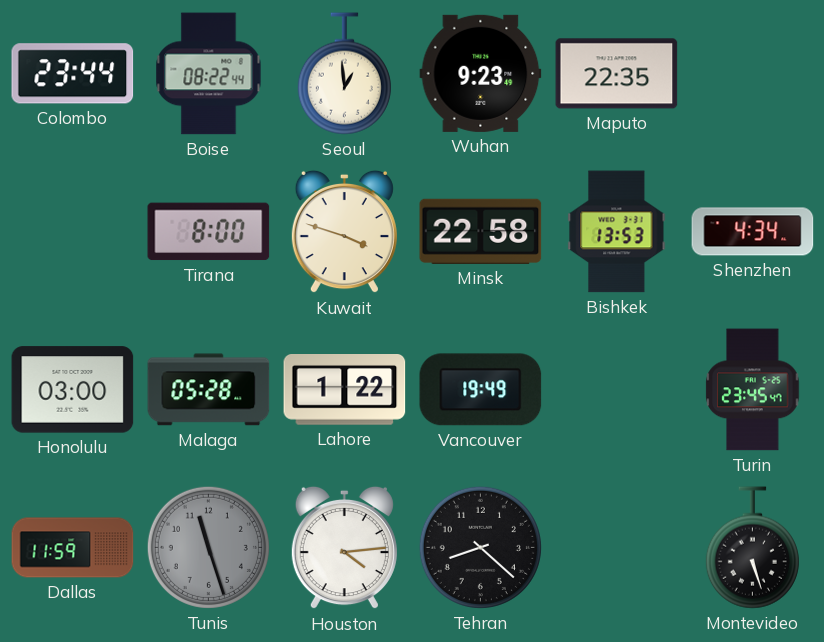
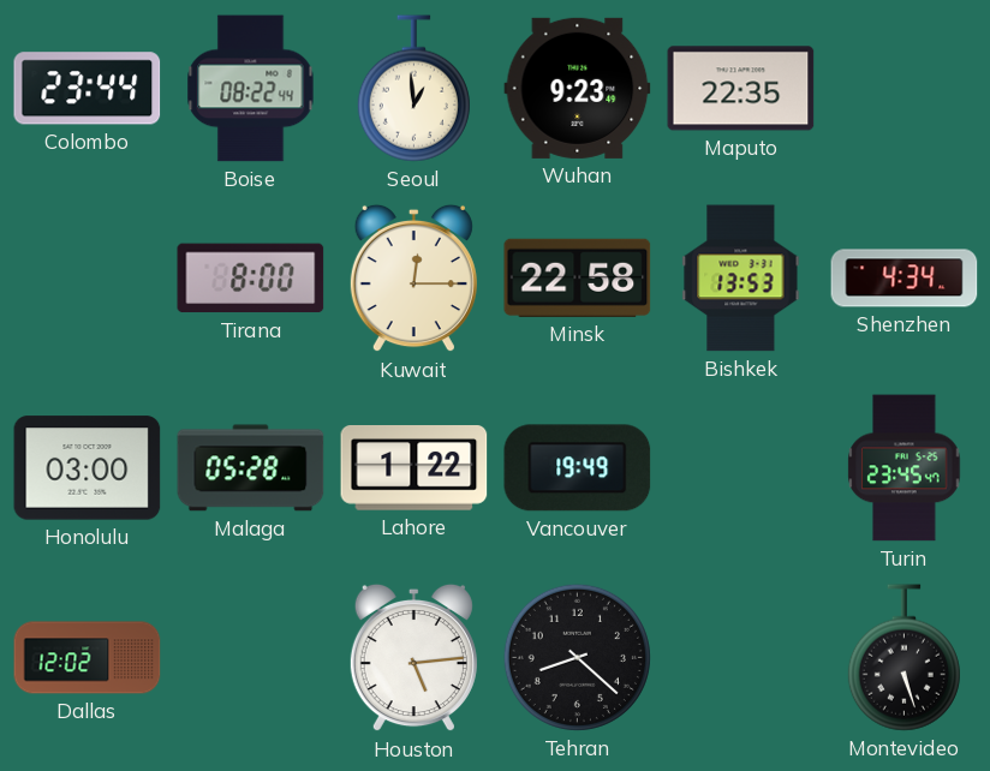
Kuwait: 3:48 -> 12:15
Dallas: 11:59 -> 12:02
Tunis: 11:27 -> none
Houston: 4:14 -> 5:14
